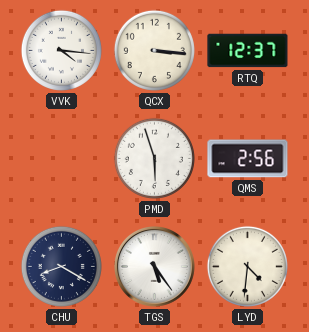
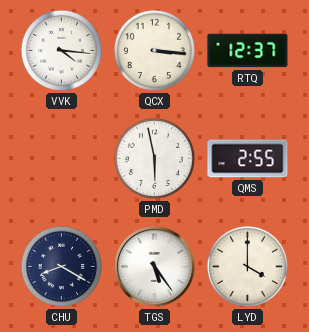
PMD: 5:57 -> 5:58
QMS: 2:56 -> 2:55
LYD: 4:31 -> 4:00
